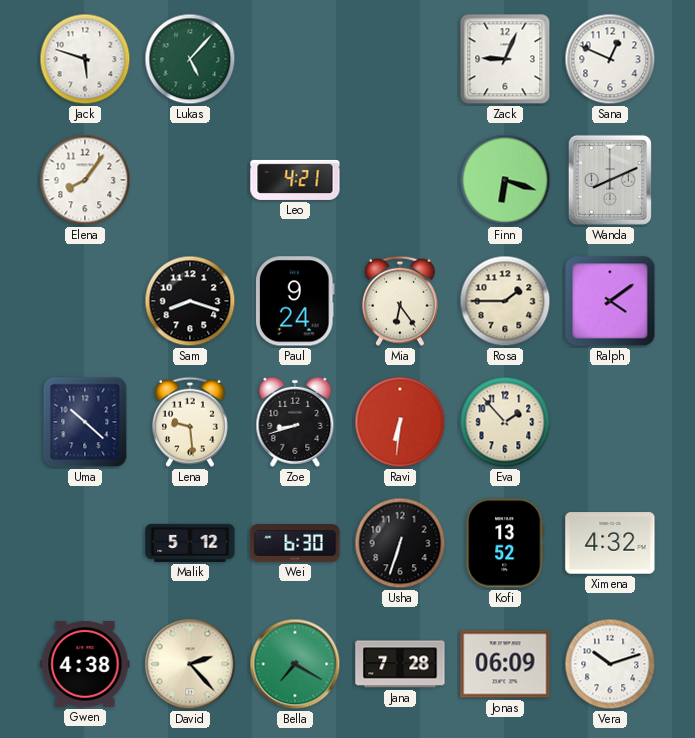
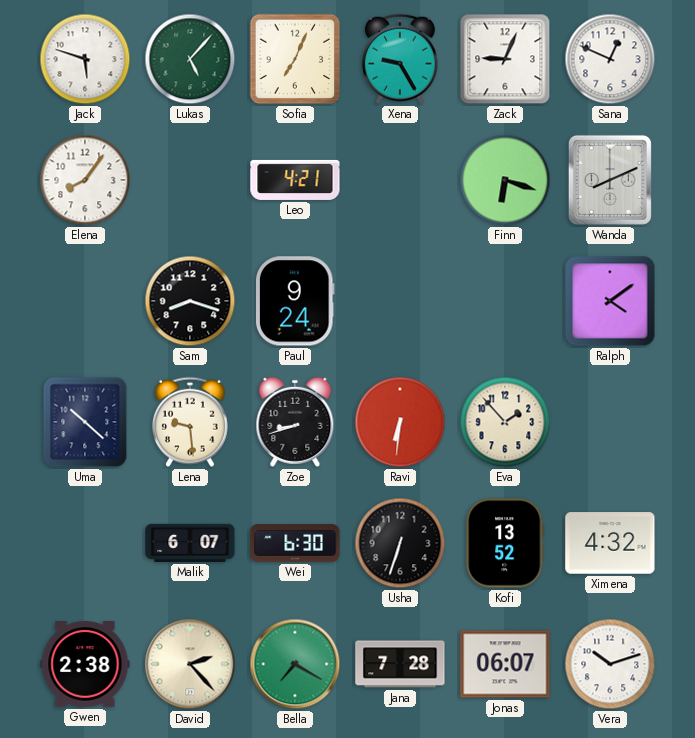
Sofia: none -> 7:04
Xena: none -> 9:25
Mia: 6:24 -> none
Rosa: 1:45 -> none
Malik: 5:12 -> 6:07
Gwen: 4:38 -> 2:38
Jonas: 06:09 -> 06:07
